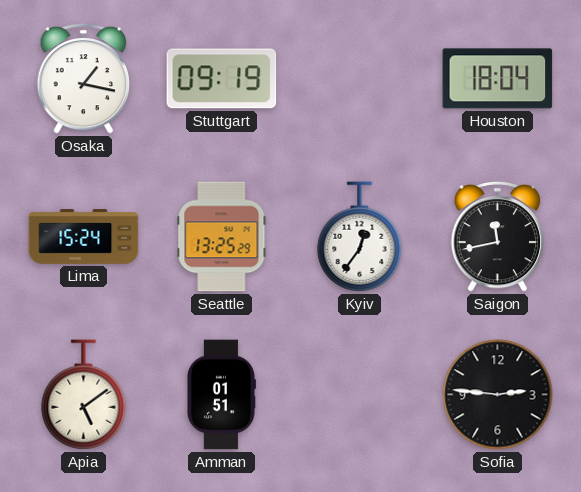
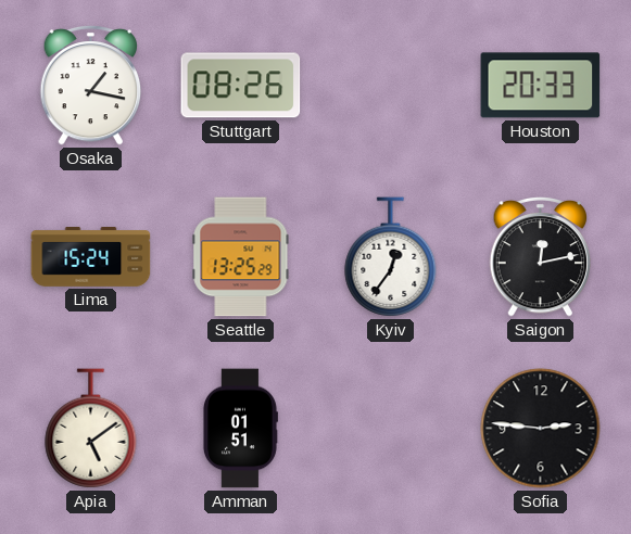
Stuttgart: 09:19 -> 08:26
Houston: 18:04 -> 20:33
Saigon: 11:43 -> 12:13
